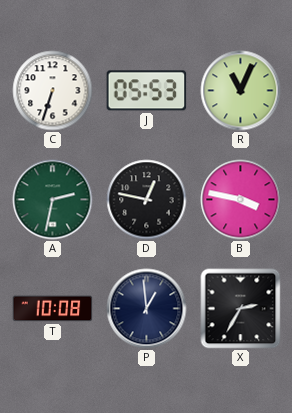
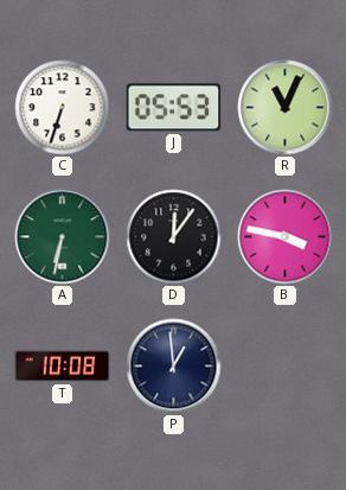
A: 2:32 -> 6:32
D: 12:47 -> 12:06
X: 2:35 -> none
